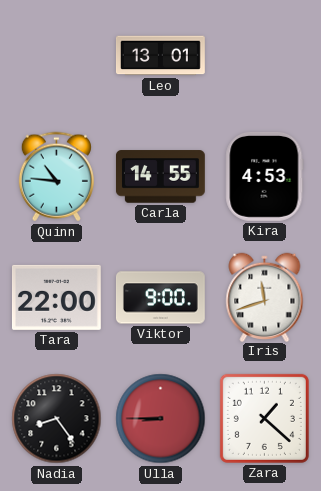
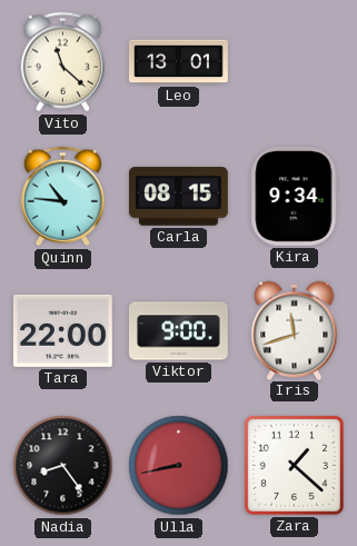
Vito: none -> 11:22
Carla: 14:55 -> 08:15
Kira: 4:53 -> 9:34
Ulla: 8:45 -> 8:43
